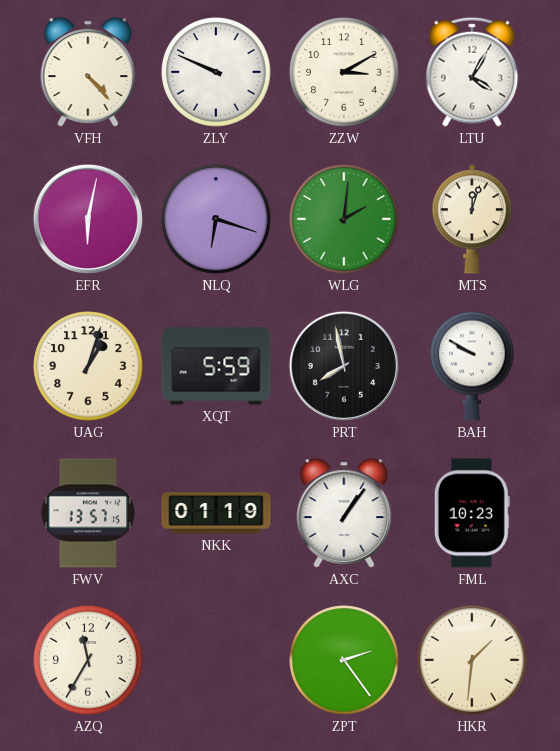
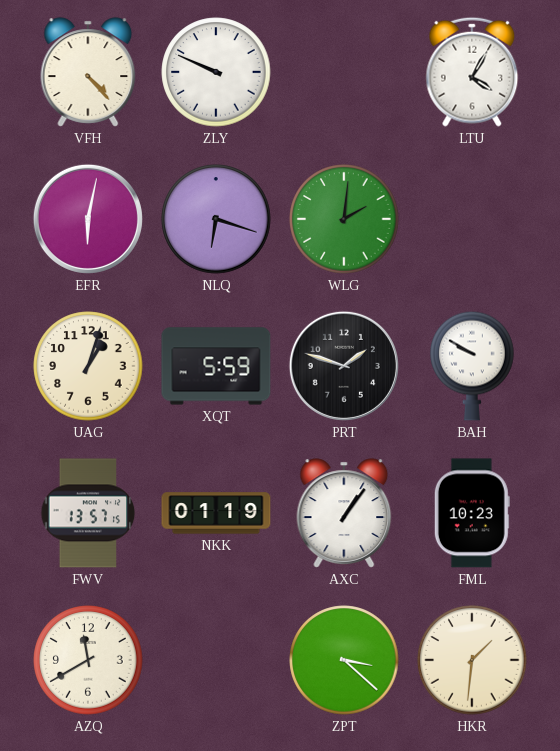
ZZW: 3:10 -> none
MTS: 12:03 -> none
PRT: 7:58 -> 1:48
AZQ: 11:35 -> 11:40
ZPT: 2:24 -> 3:22
